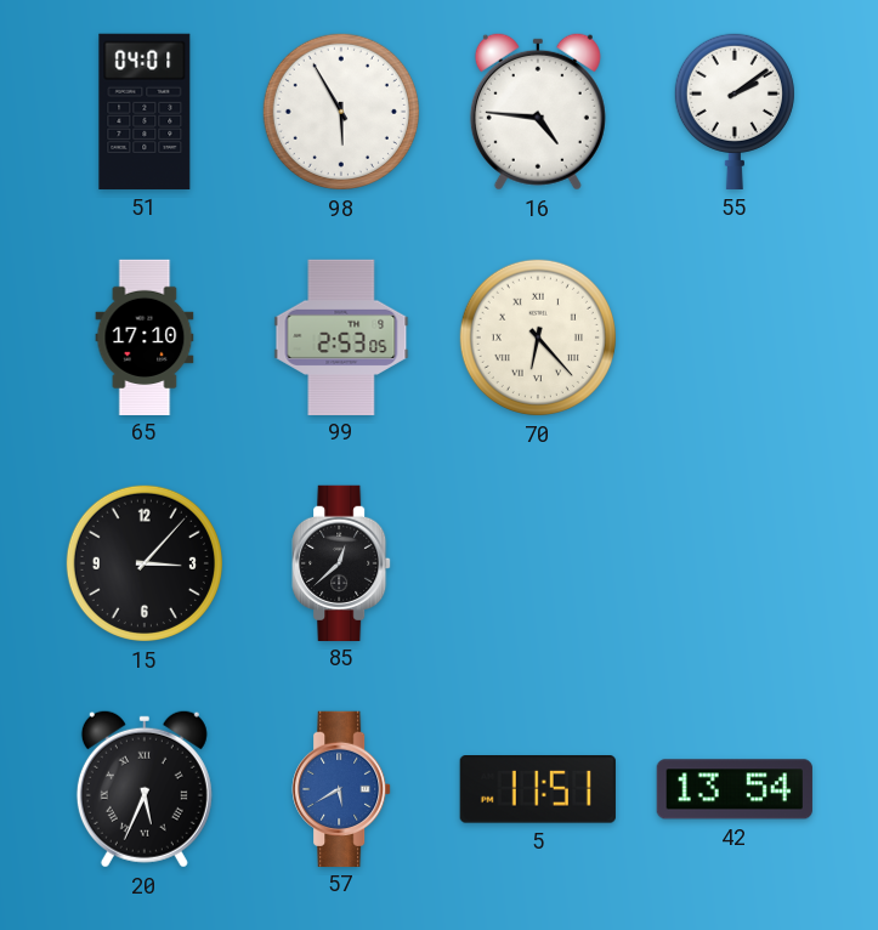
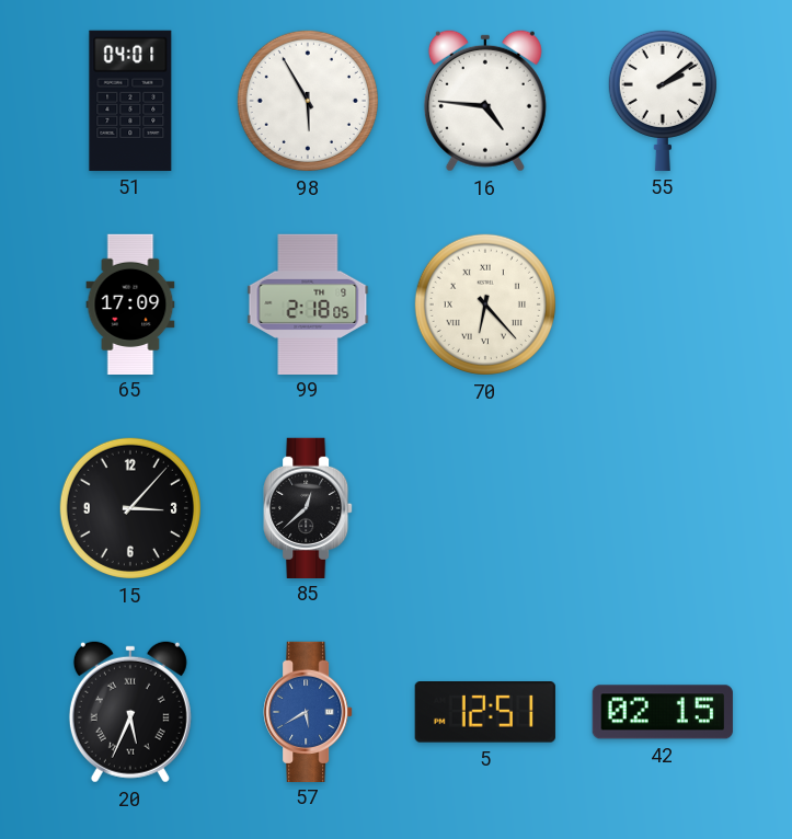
65: 17:10 -> 17:09
99: 2:53 -> 2:18
5: 11:51 -> 12:51
42: 13:54 -> 02:15
